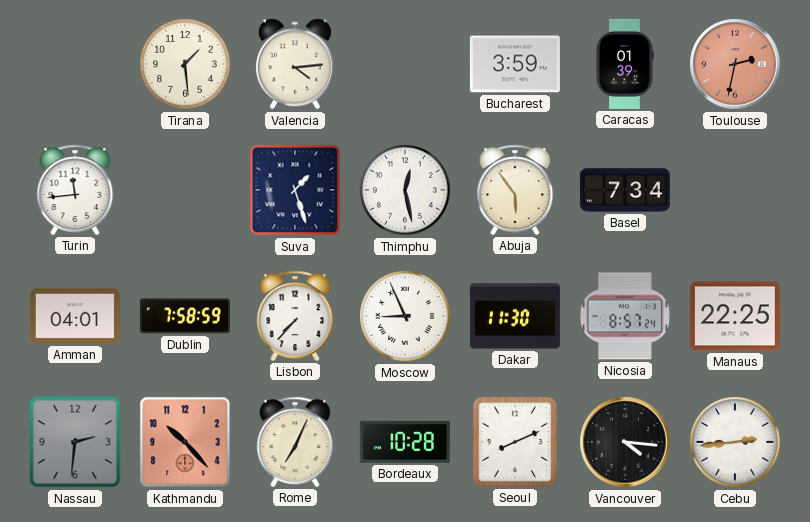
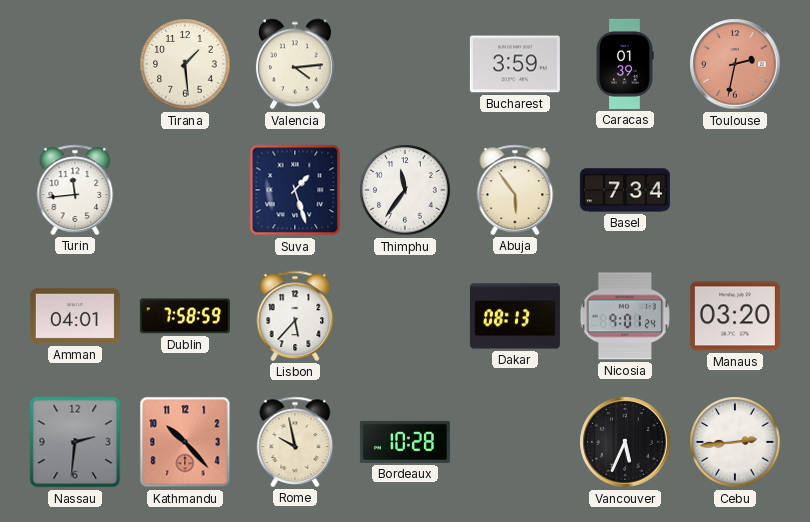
Thimphu: 12:28 -> 11:36
Lisbon: 7:37 -> 5:37
Moscow: 8:56 -> none
Dakar: 11:30 -> 08:13
Nicosia: 8:57 -> 9:01
Manaus: 22:25 -> 03:20
Rome: 7:04 -> 9:58
Seoul: 8:11 -> none
Vancouver: 4:16 -> 5:34
